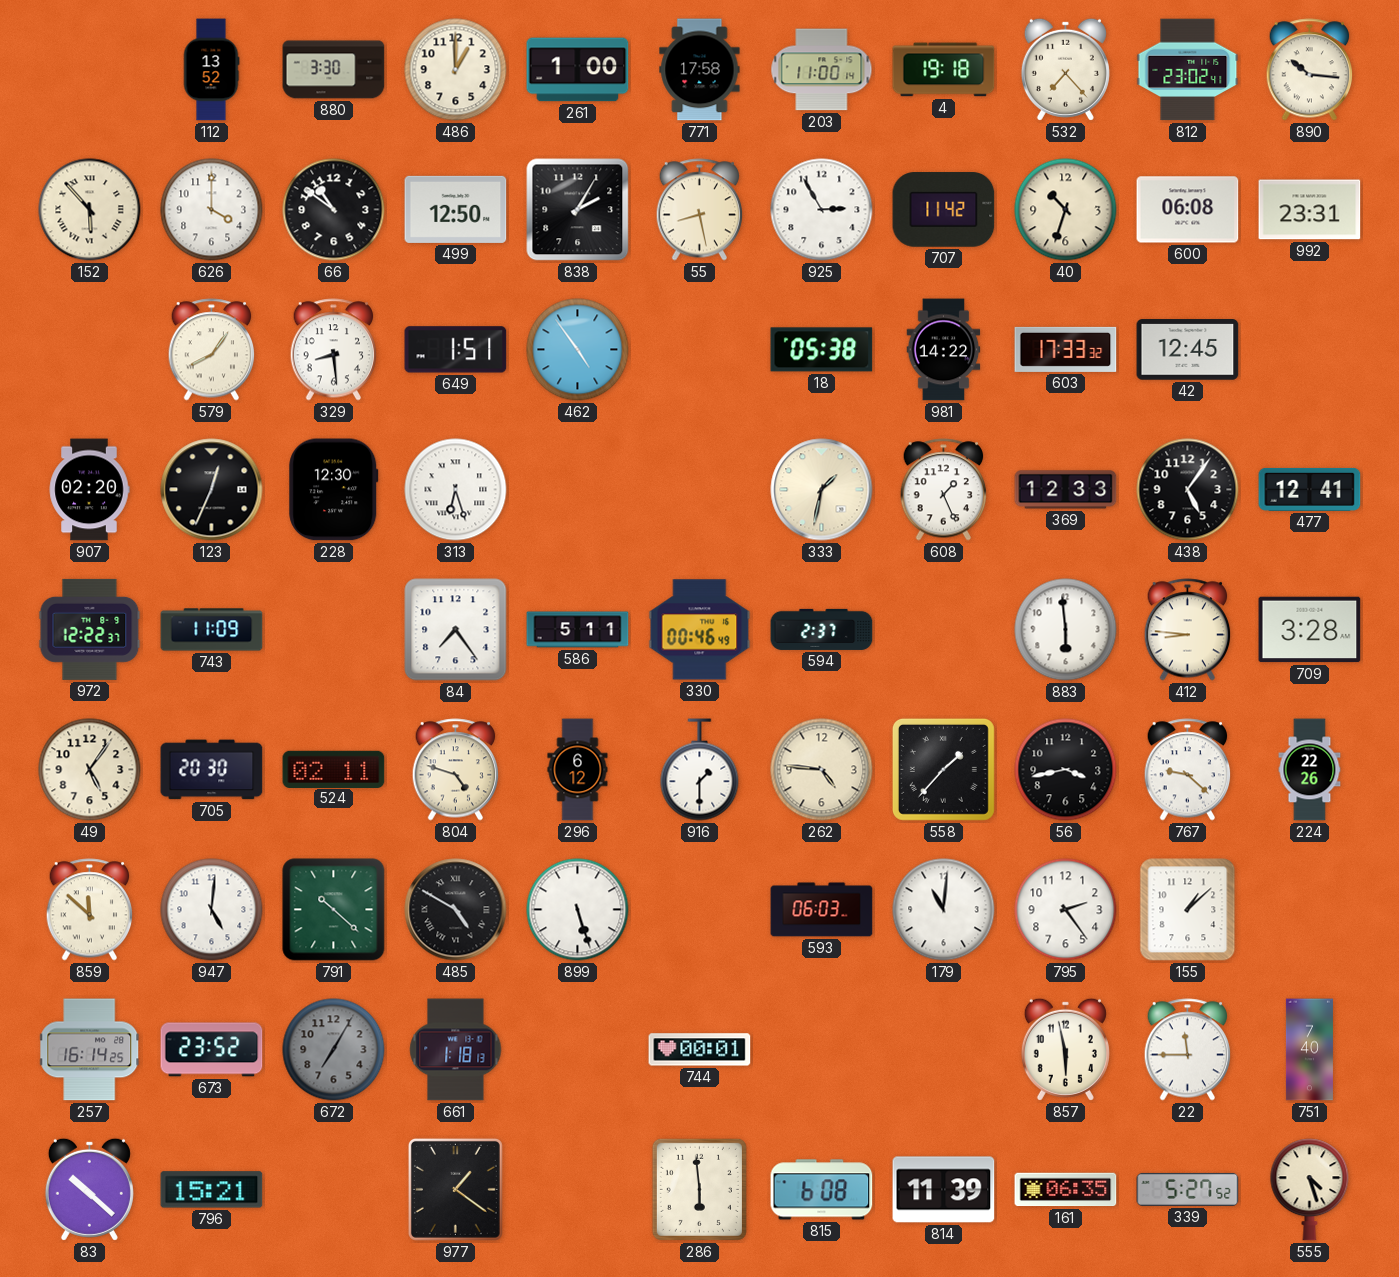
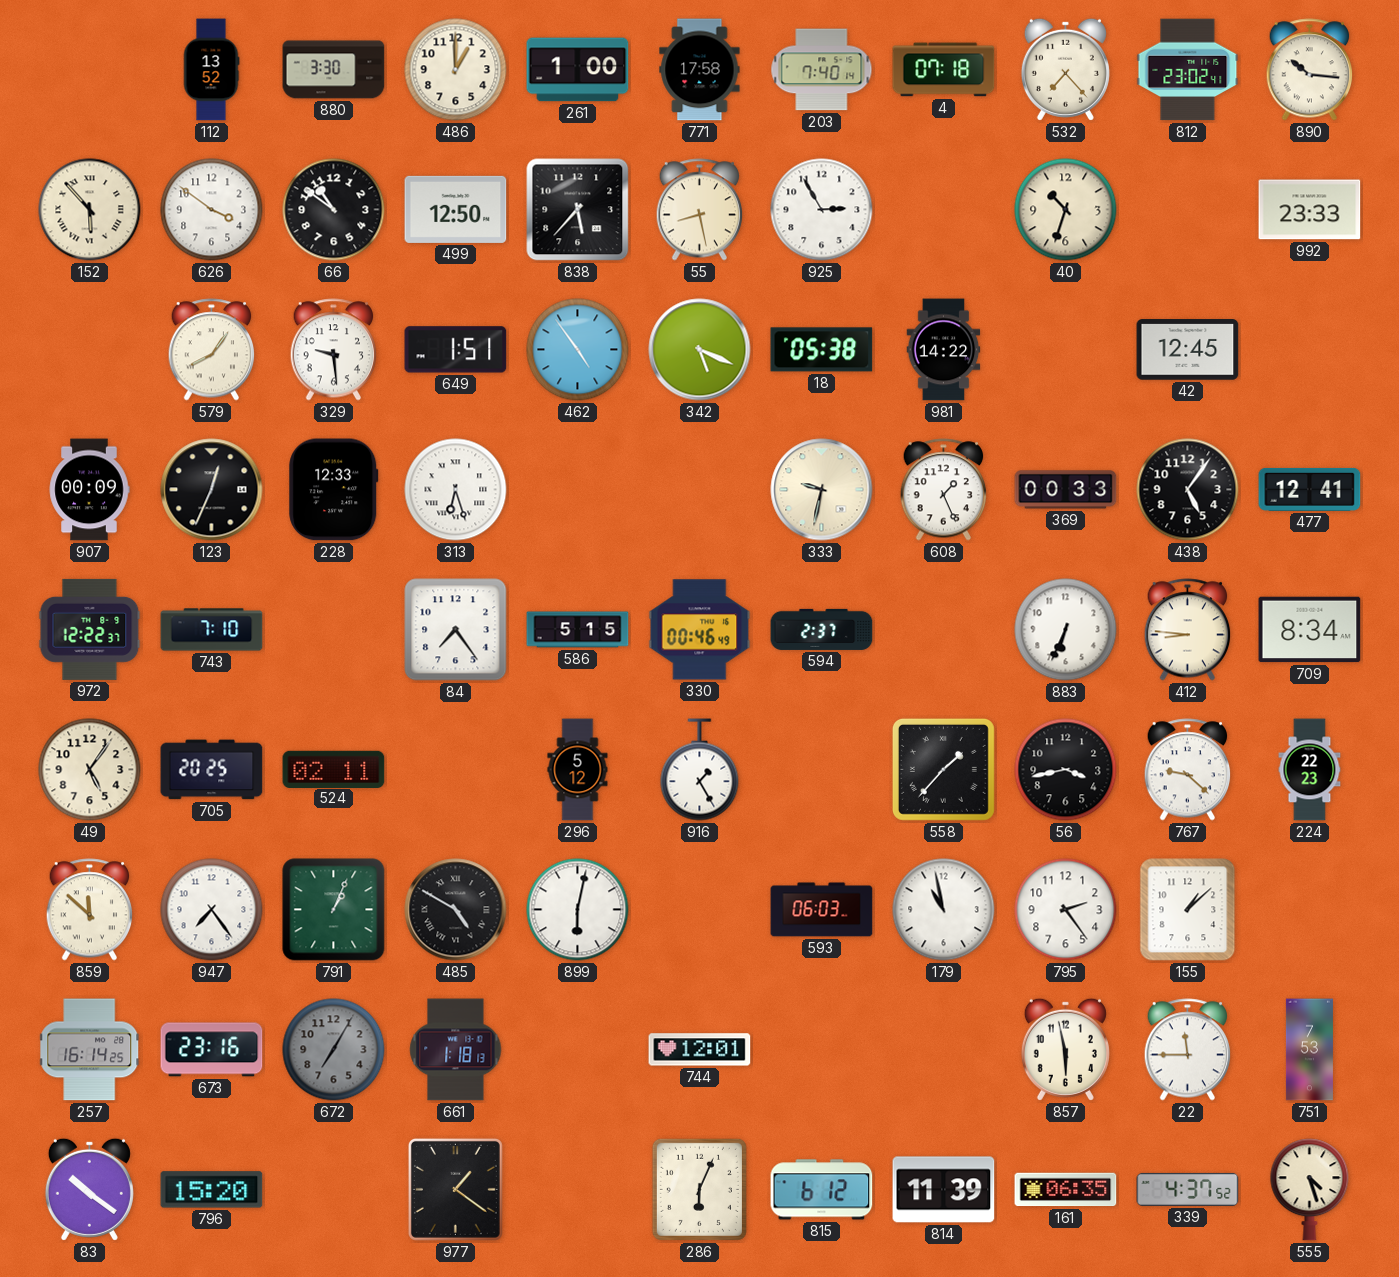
203: 11:00 -> 7:40
4: 19:18 -> 07:18
626: 4:00 -> 3:51
838: 2:05 -> 5:37
707: 11:42 -> none
600: 06:08 -> none
992: 23:31 -> 23:33
329: 8:29 -> 9:29
342: none -> 5:19
603: 17:33 -> none
907: 02:20 -> 00:09
228: 12:30 -> 12:33
333: 1:32 -> 9:32
369: 12:33 -> 00:33
743: 11:09 -> 7:10
586: 5:11 -> 5:15
883: 5:59 -> 6:34
709: 3:28 -> 8:34
705: 20:30 -> 20:25
804: 4:48 -> none
296: 6:12 -> 5:12
916: 1:30 -> 1:25
262: 4:46 -> none
224: 22:26 -> 22:23
947: 5:01 -> 7:24
791: 10:22 -> 1:04
899: 5:27 -> 6:02
179: 11:01 -> 10:58
673: 23:52 -> 23:16
744: 00:01 -> 12:01
751: 7:40 -> 7:53
83: 10:22 -> 10:21
796: 15:21 -> 15:20
286: 5:59 -> 6:04
815: 6:08 -> 6:12
339: 5:27 -> 4:37
